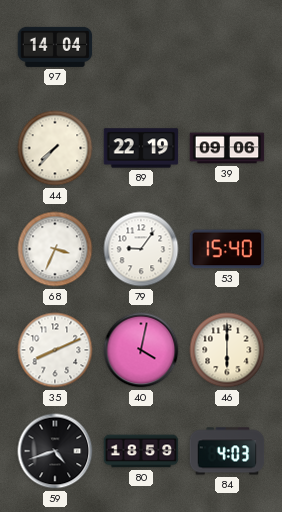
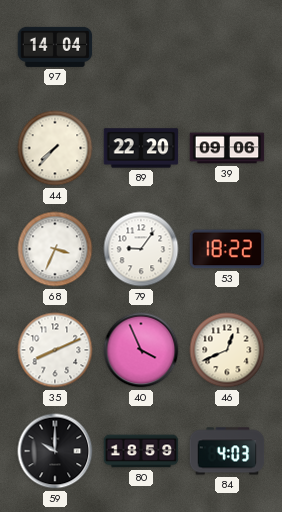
89: 22:19 -> 22:20
53: 15:40 -> 18:22
40: 4:02 -> 3:56
46: 6:00 -> 12:41
59: 4:42 -> 10:00
